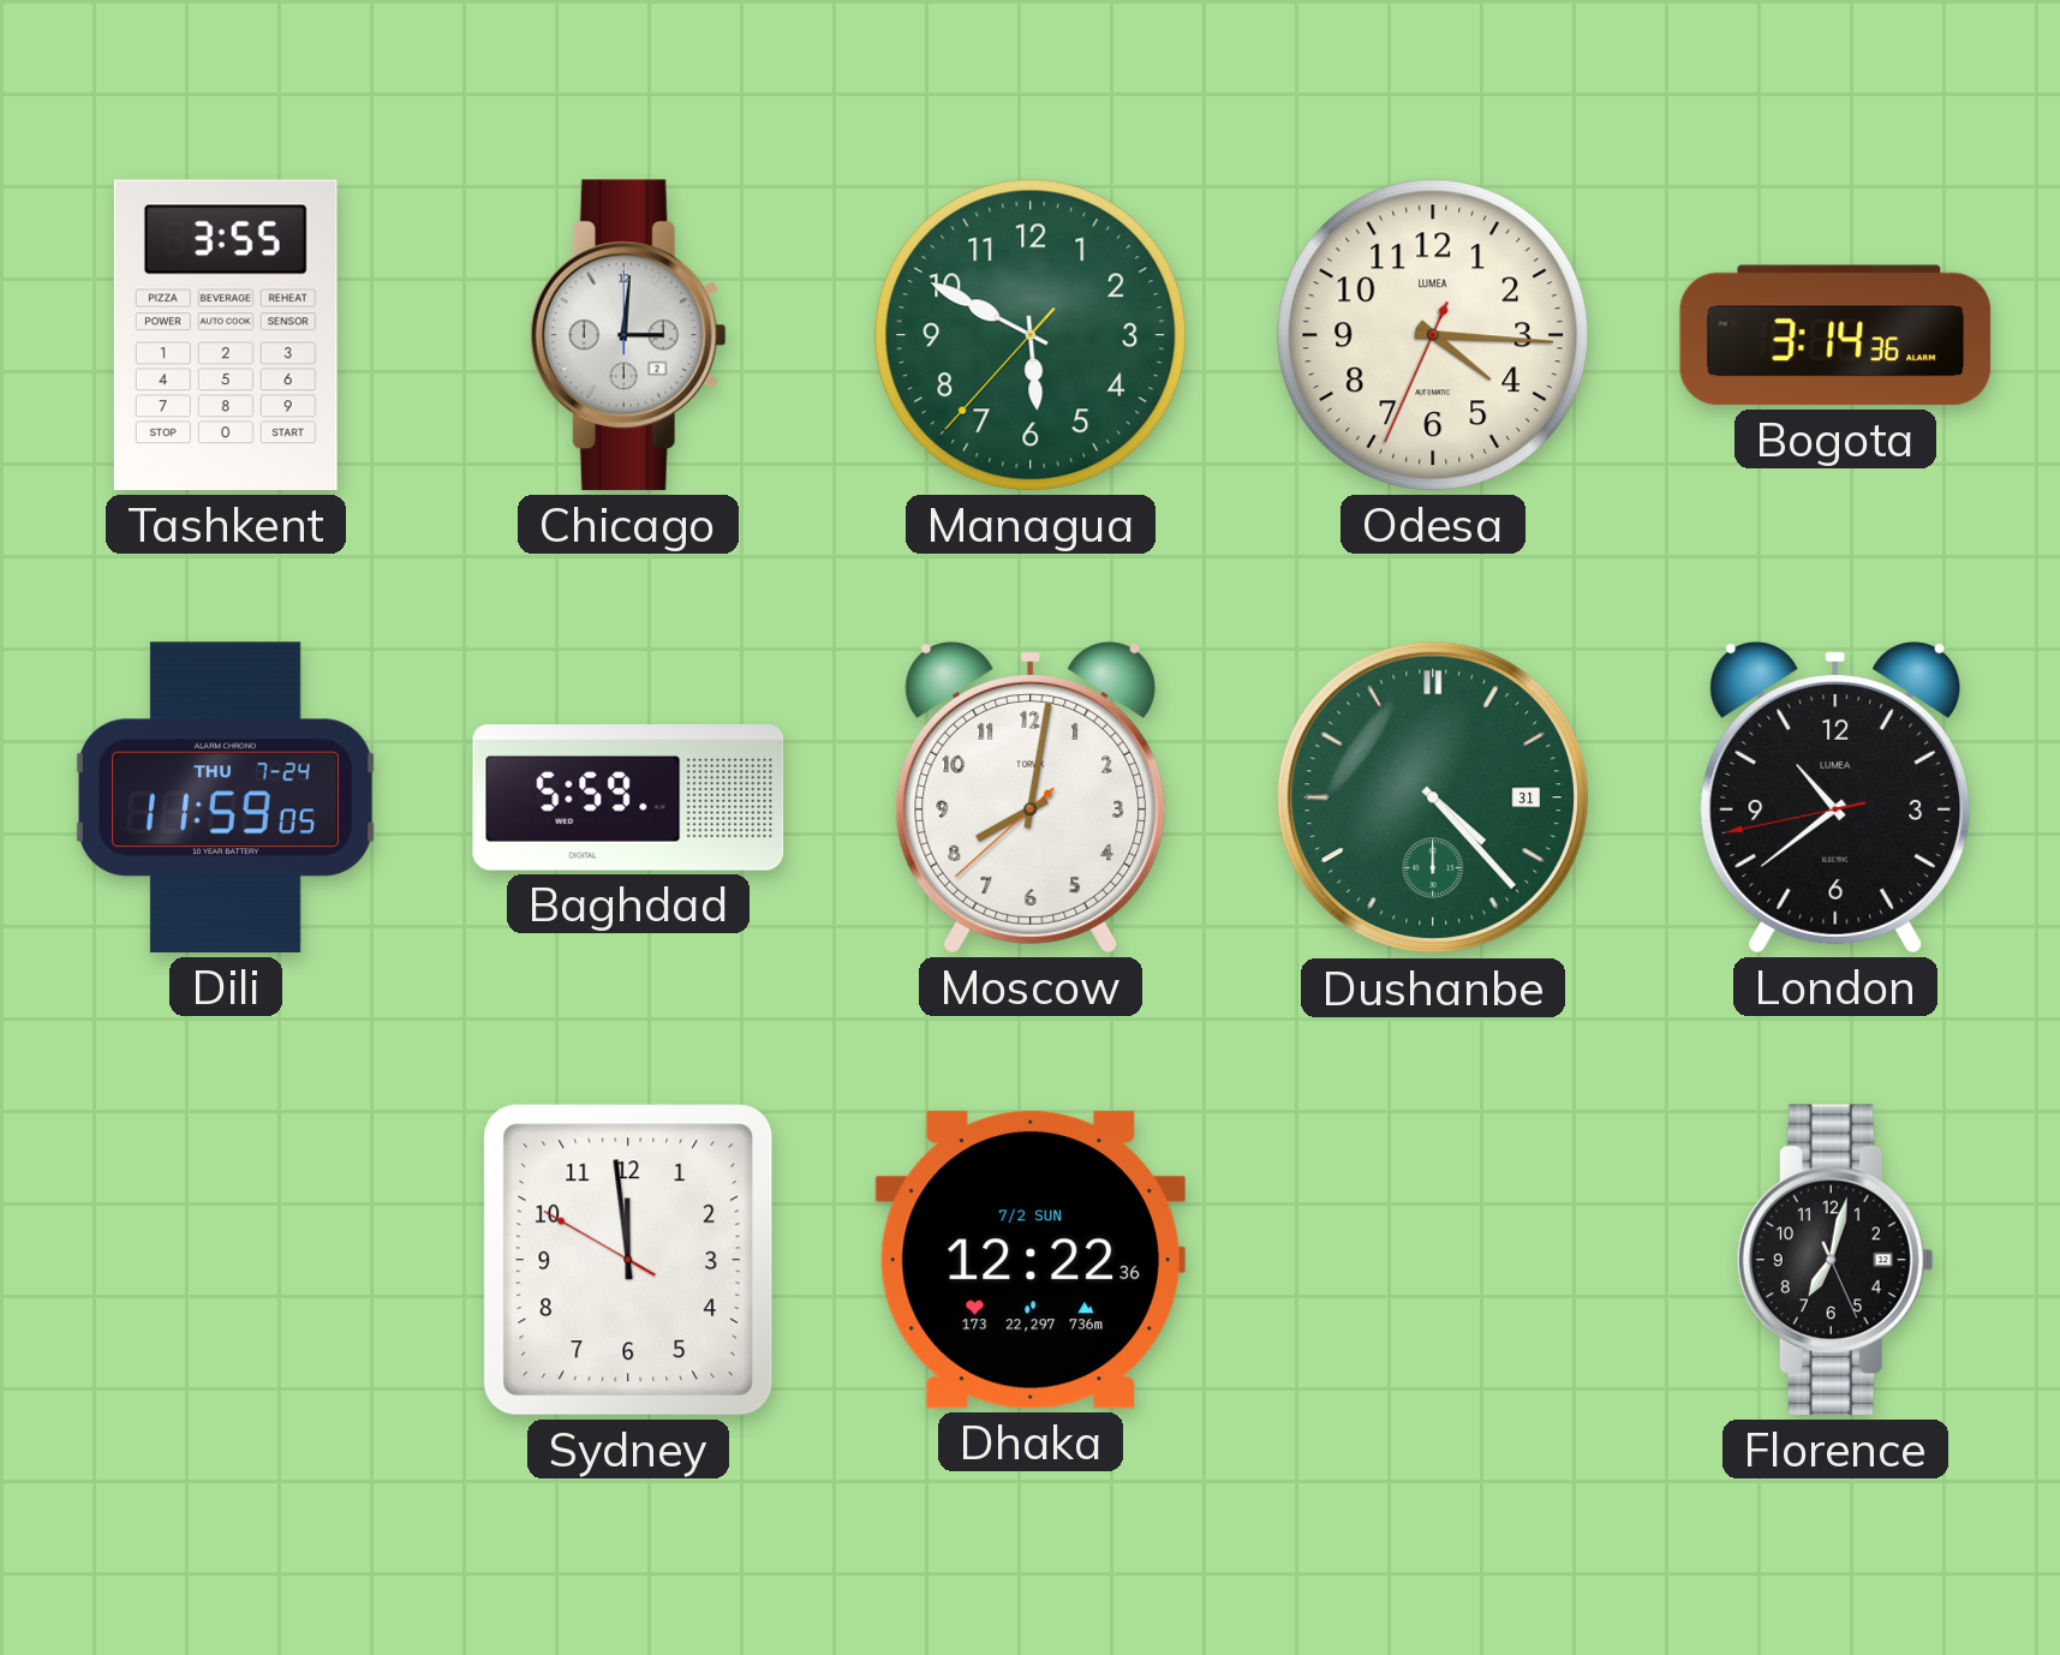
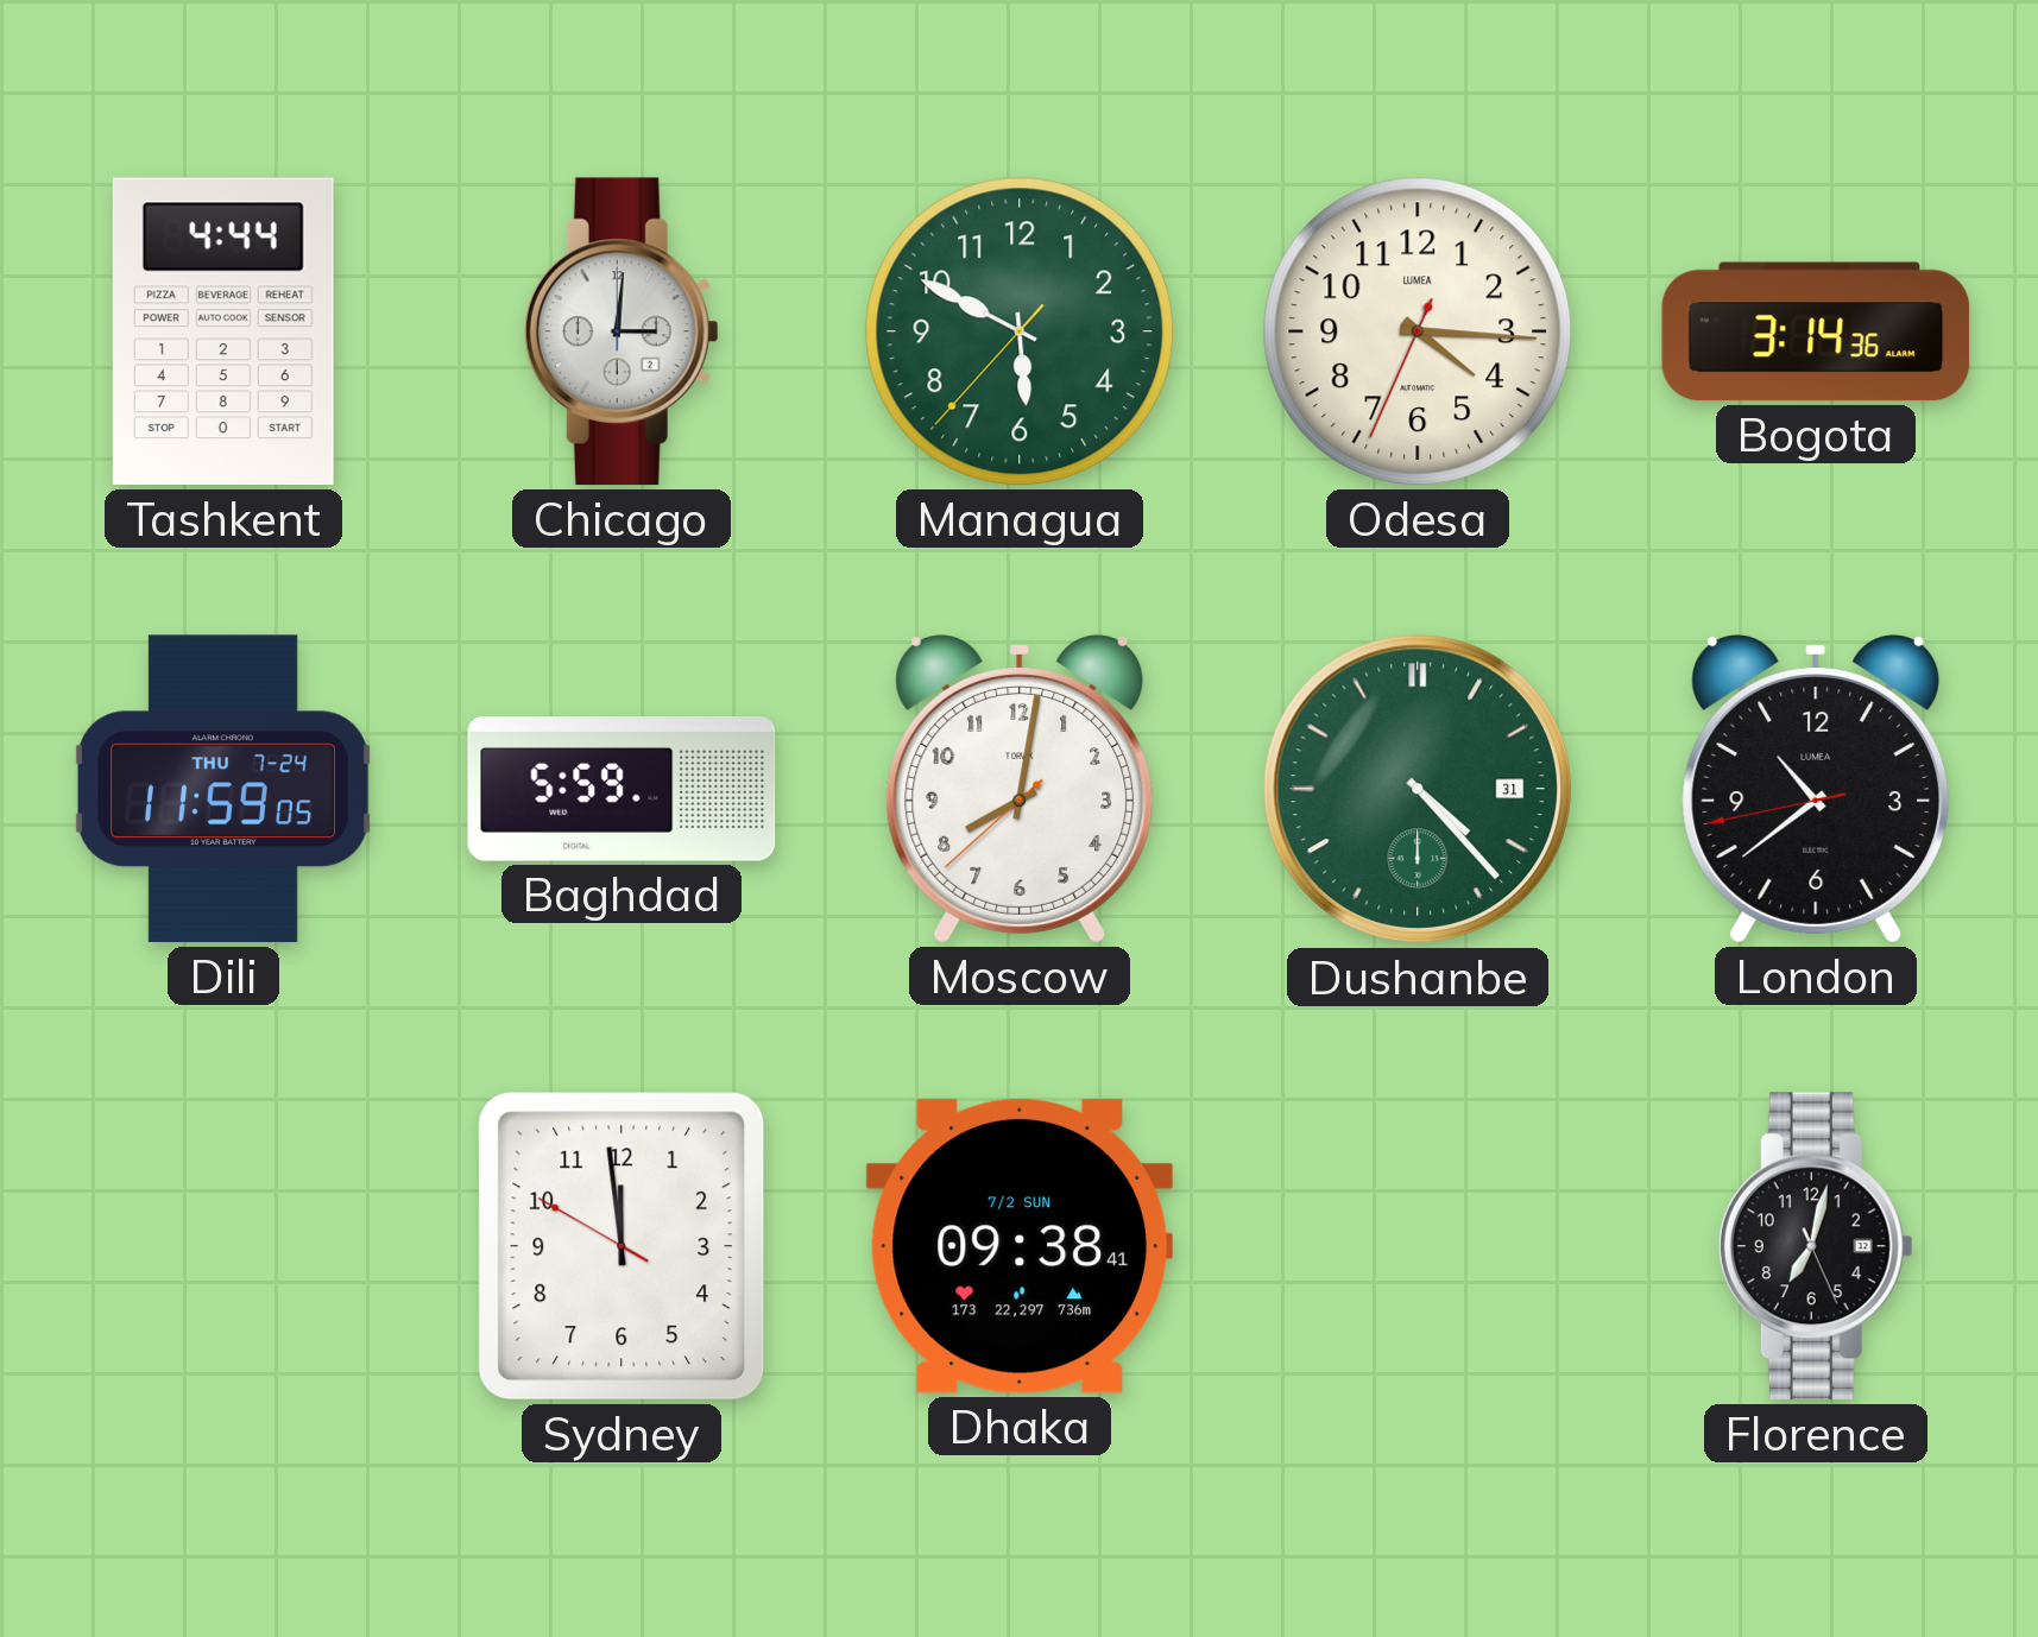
Tashkent: 3:55 -> 4:44
Dhaka: 12:22 -> 09:38
